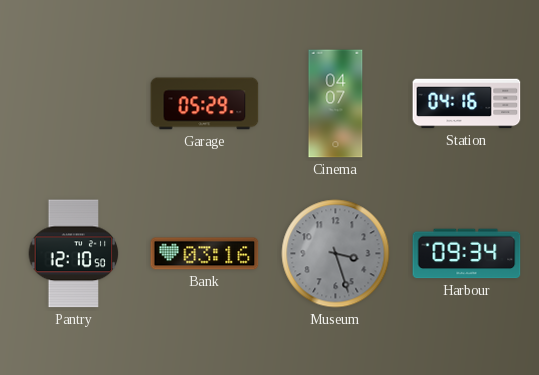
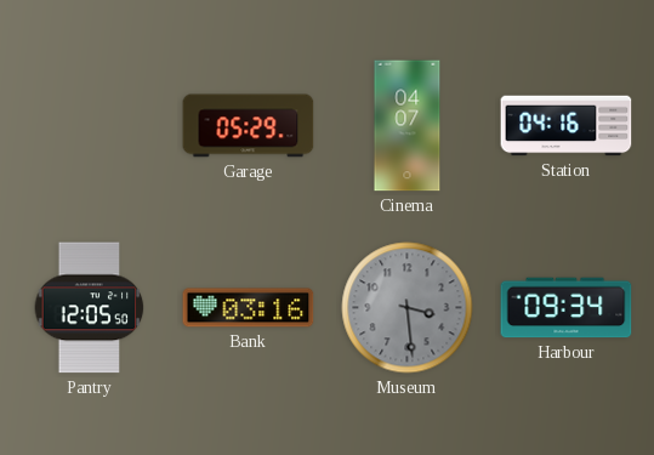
Pantry: 12:10 -> 12:05
Museum: 3:27 -> 3:29
